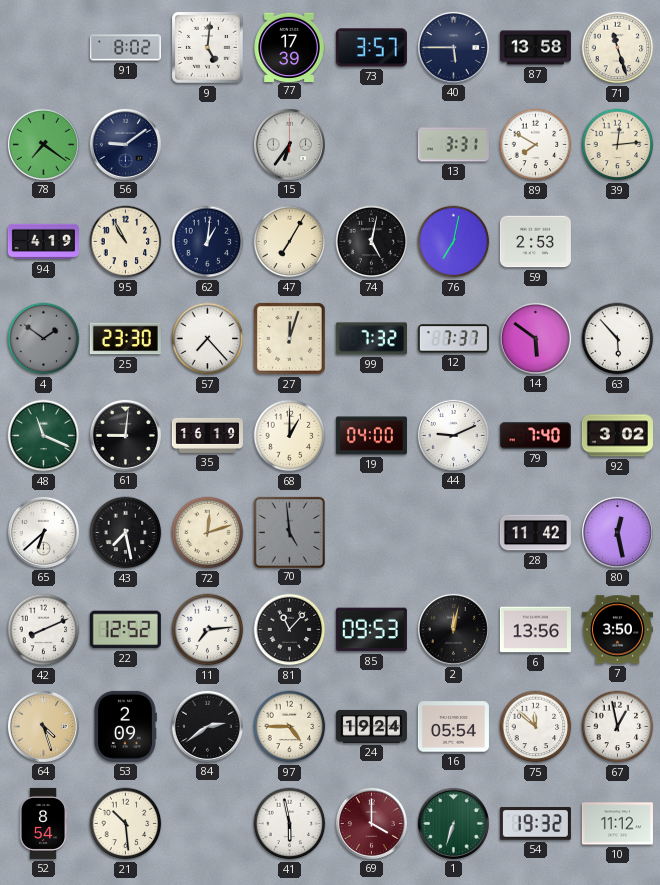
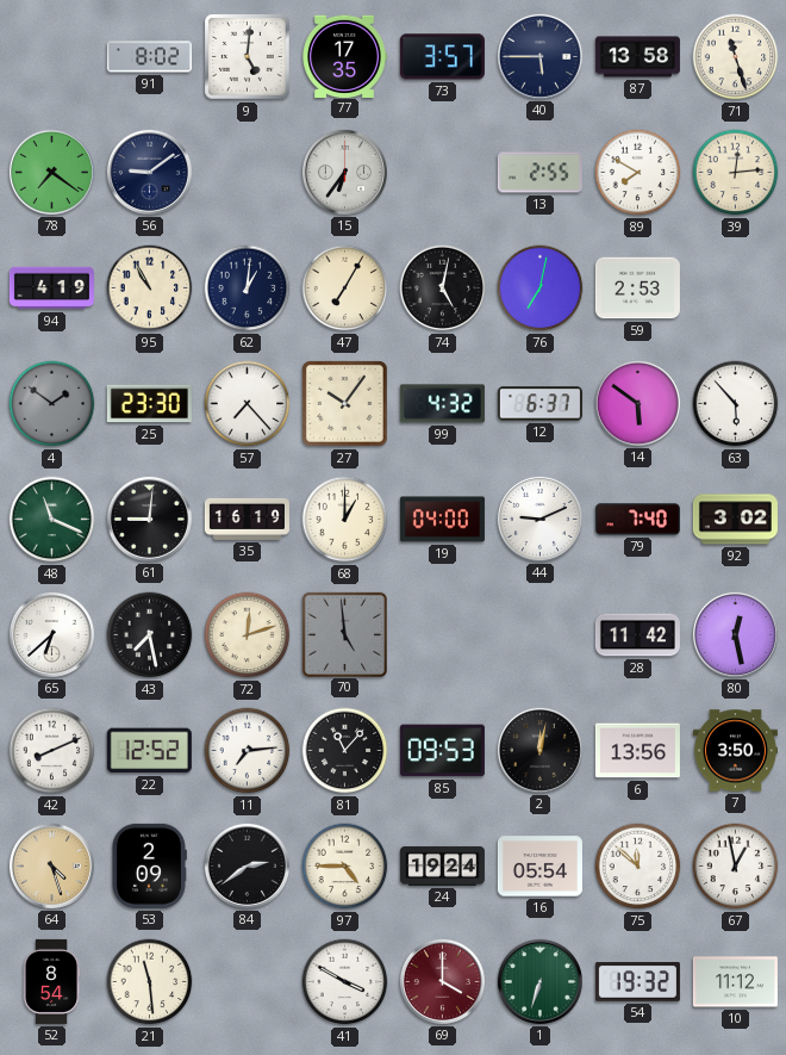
77: 17:39 -> 17:35
13: 3:31 -> 2:55
27: 12:03 -> 10:06
99: 7:32 -> 4:32
12: 7:37 -> 6:37
21: 10:29 -> 11:29
41: 5:58 -> 3:50
